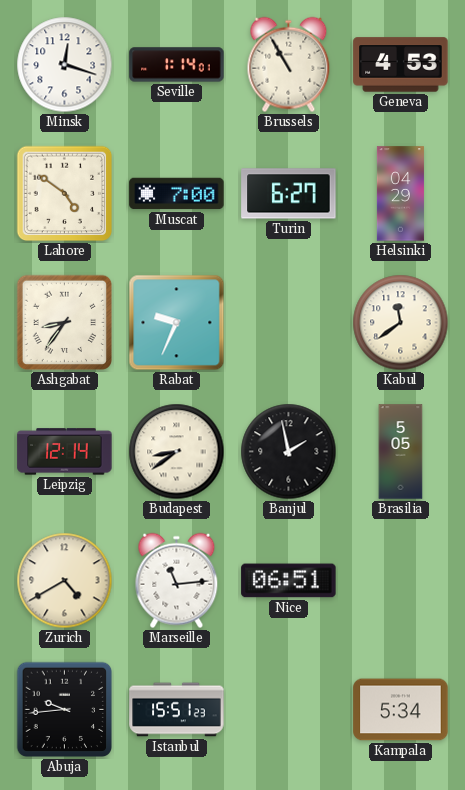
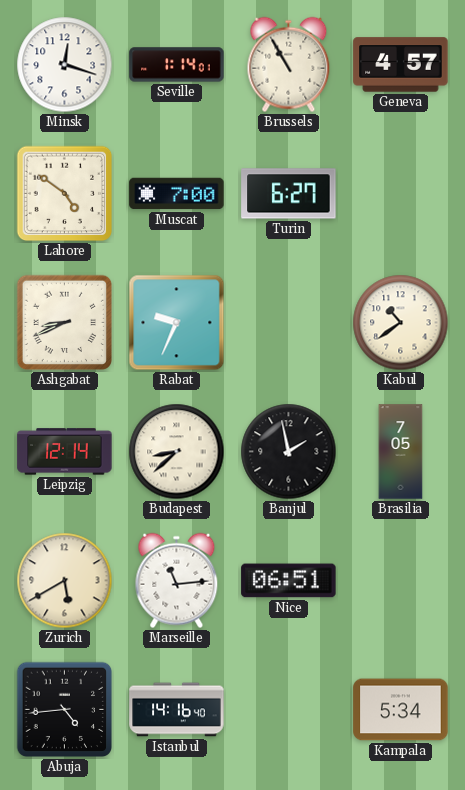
Geneva: 4:53 -> 4:57
Helsinki: 04:29 -> none
Ashgabat: 8:36 -> 8:41
Kabul: 11:39 -> 10:39
Budapest: 8:39 -> 8:38
Brasilia: 5:05 -> 7:05
Zurich: 4:40 -> 5:40
Abuja: 9:44 -> 4:44
Istanbul: 15:51 -> 14:16
